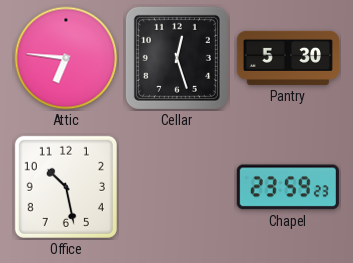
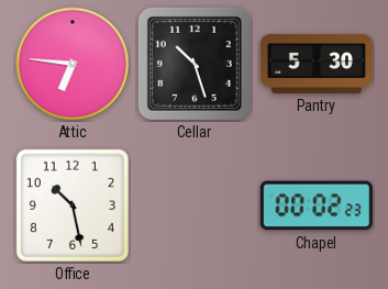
Cellar: 12:27 -> 10:27
Chapel: 23:59 -> 00:02
